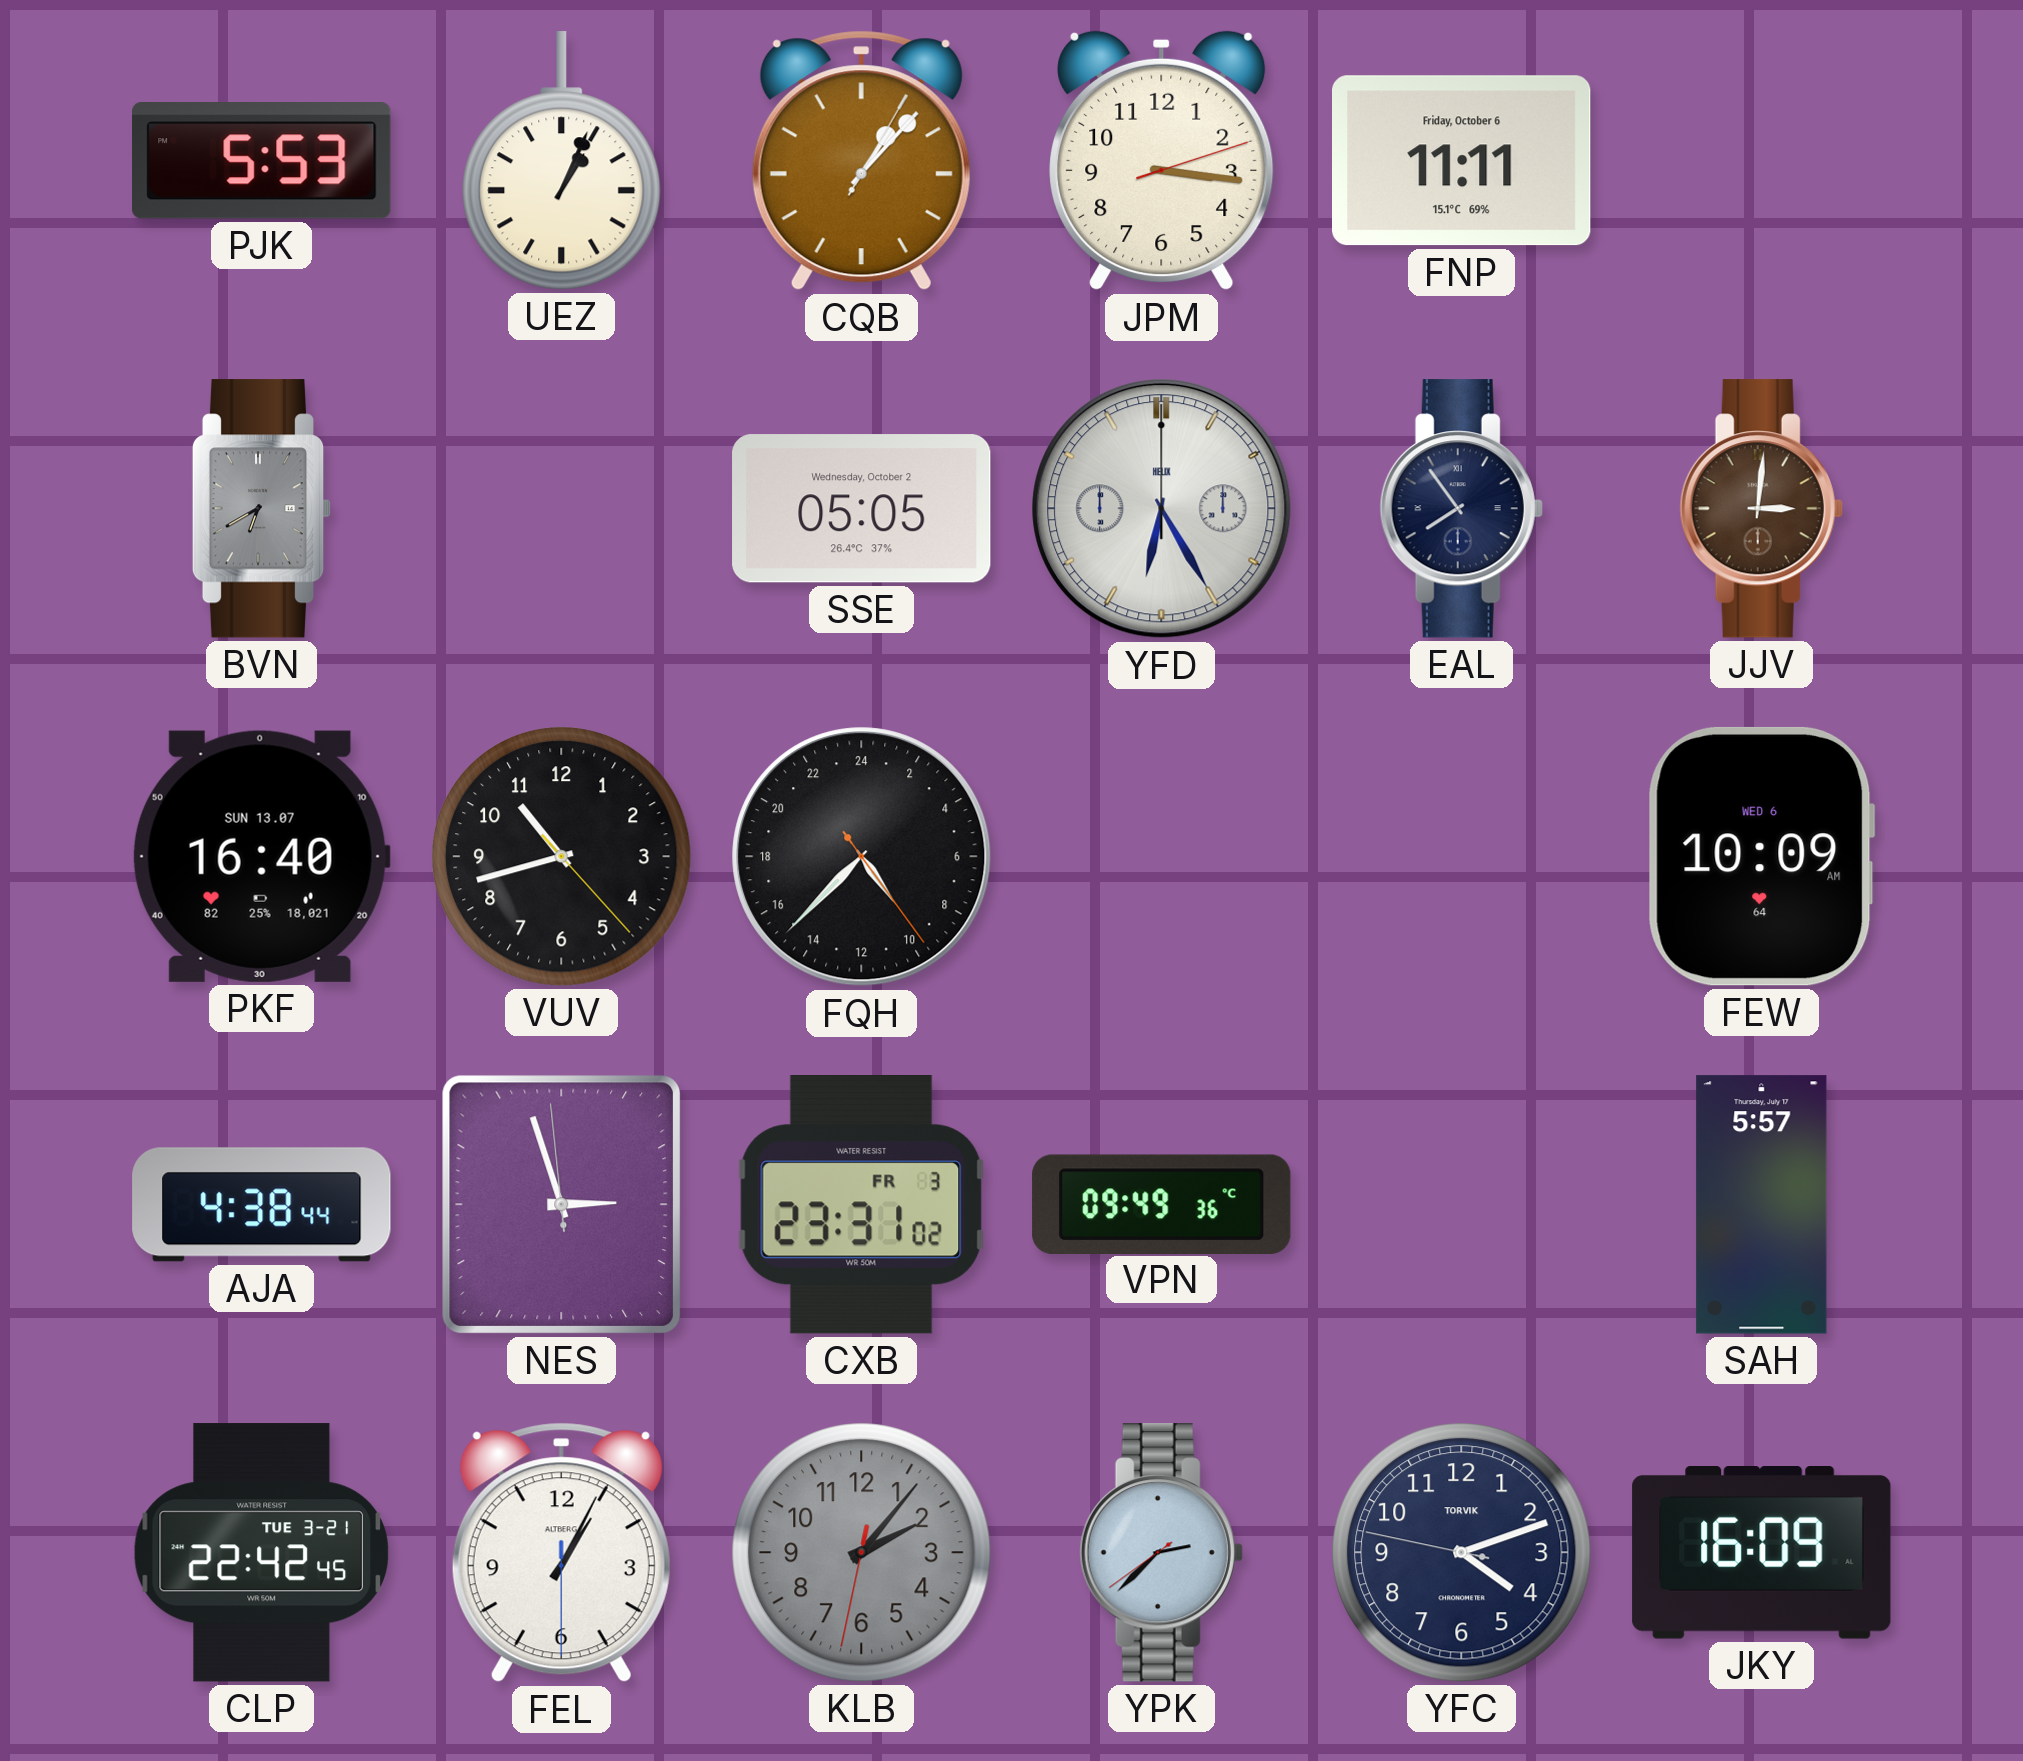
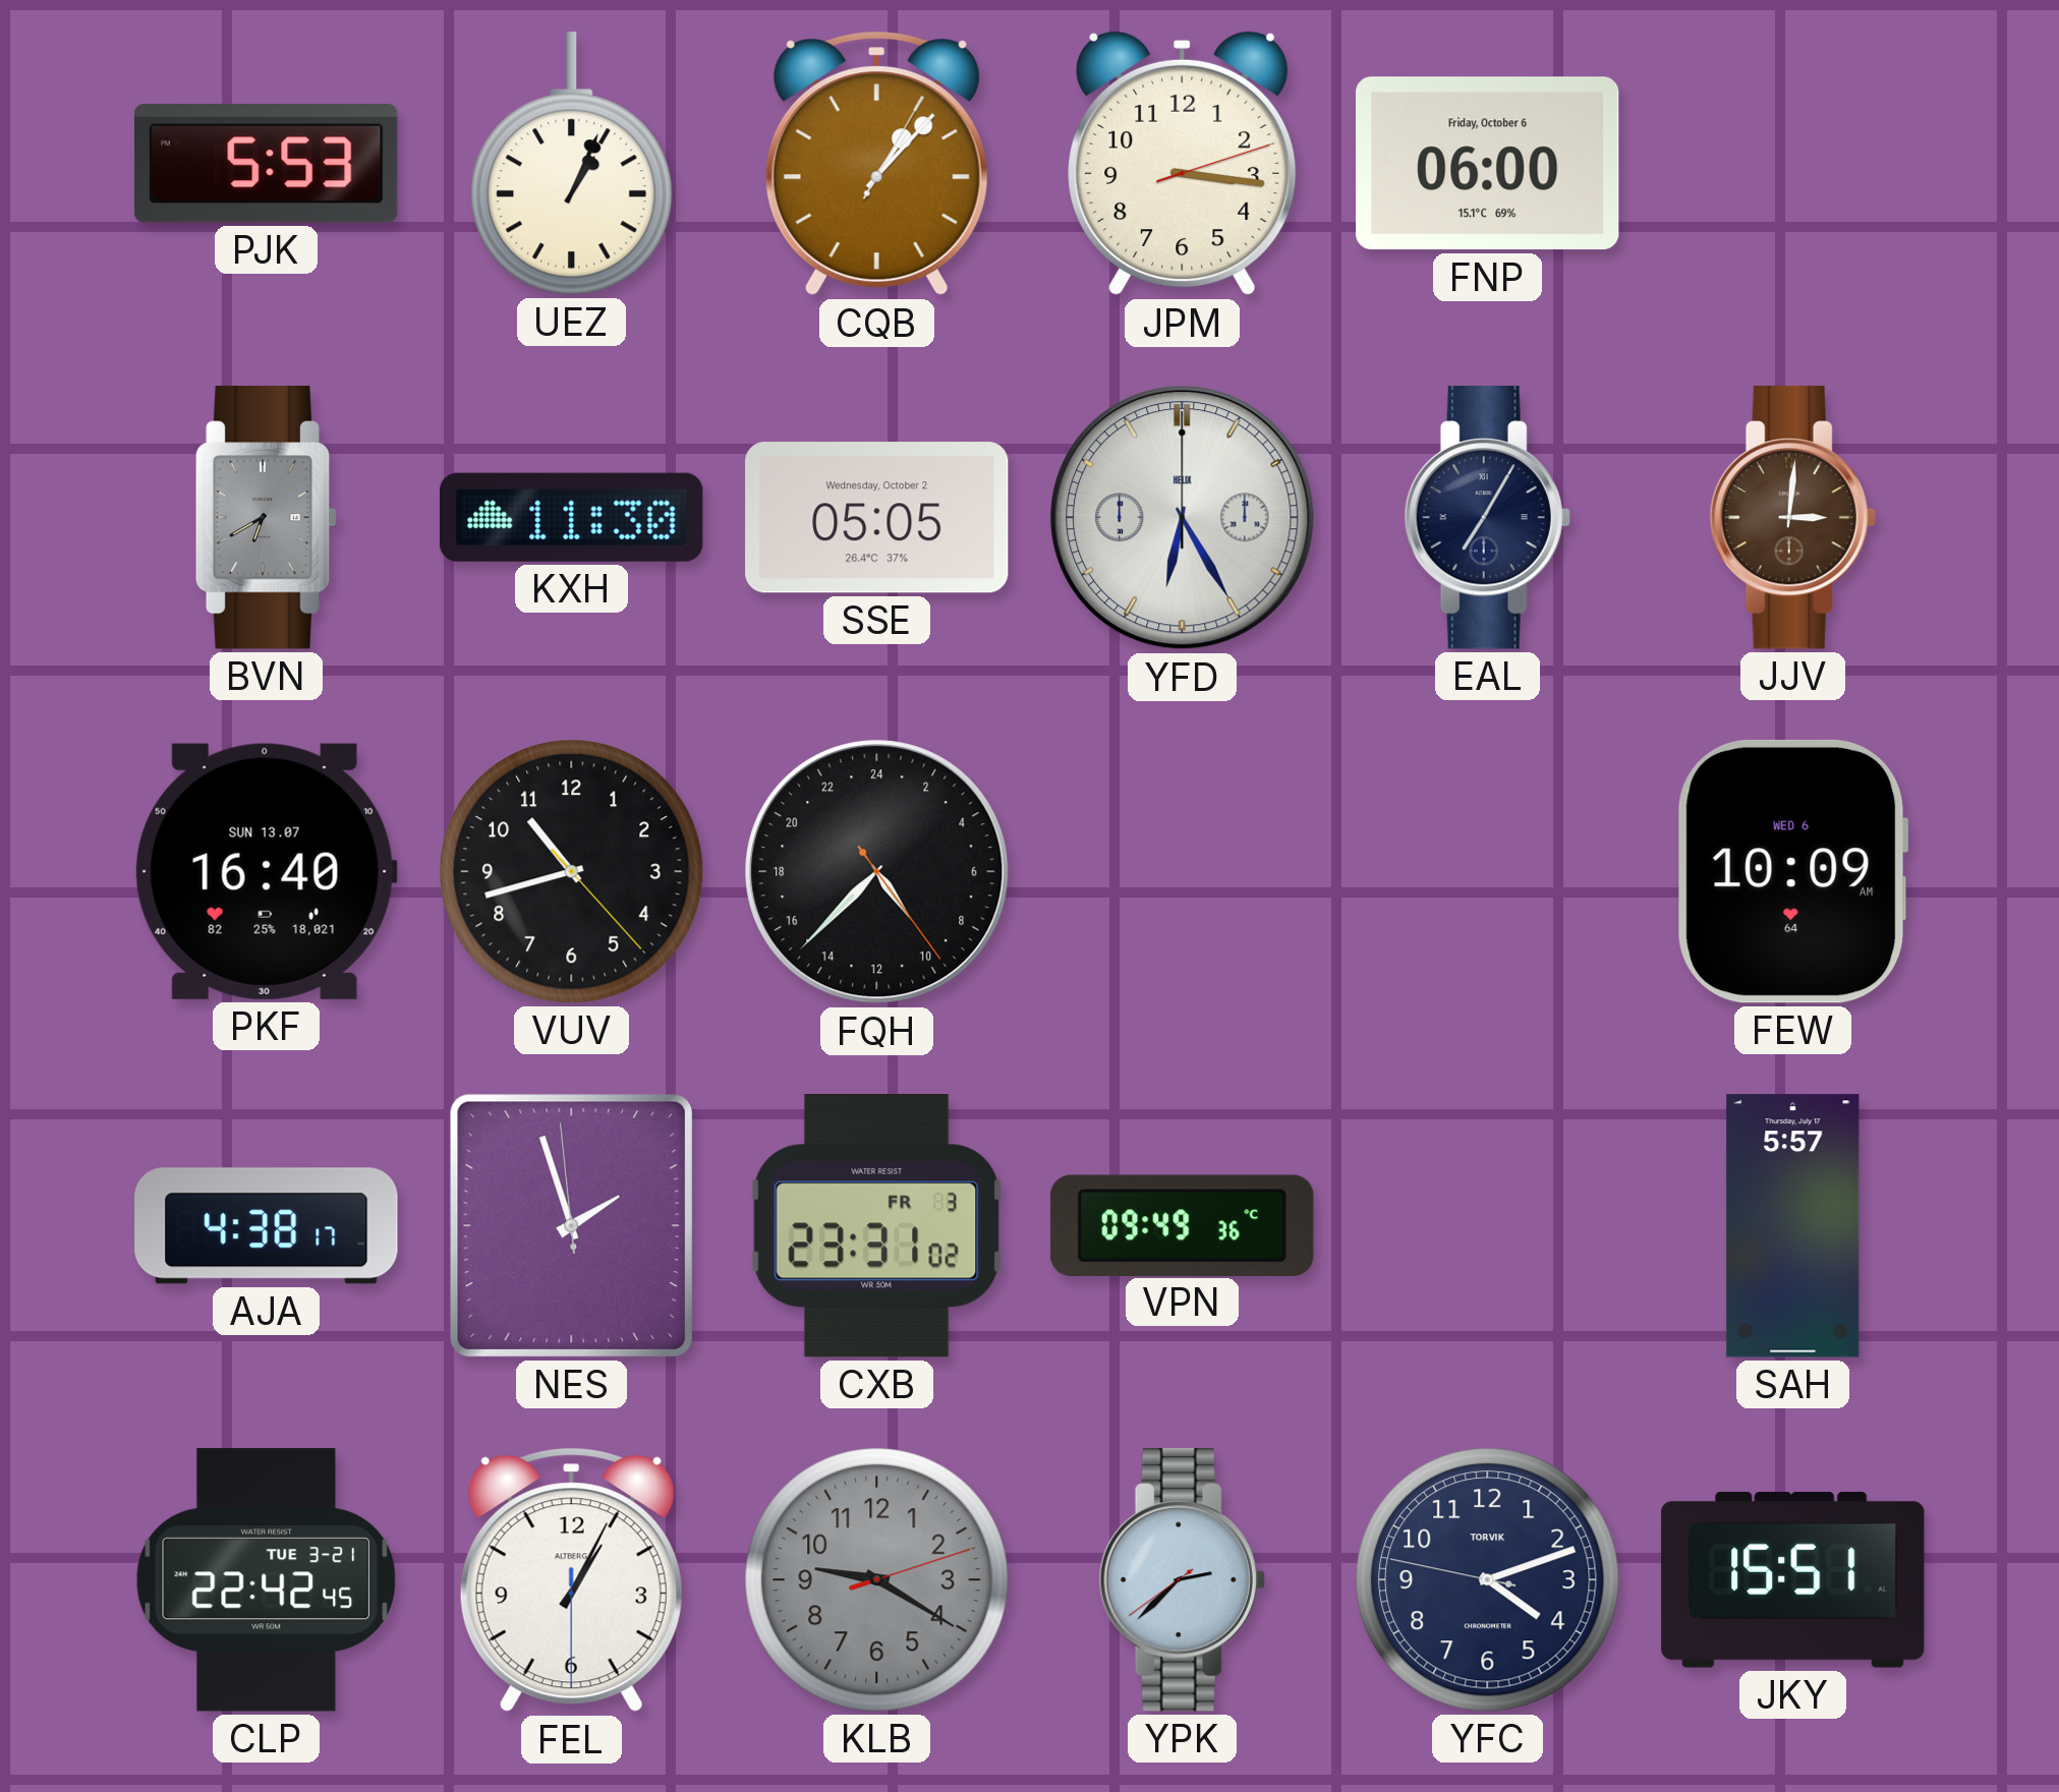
FNP: 11:11 -> 06:00
KXH: none -> 11:30
EAL: 7:54 -> 7:05
AJA: 4:38:44 -> 4:38:17
NES: 2:56 -> 1:56
KLB: 2:06 -> 9:20
JKY: 16:09 -> 15:51
